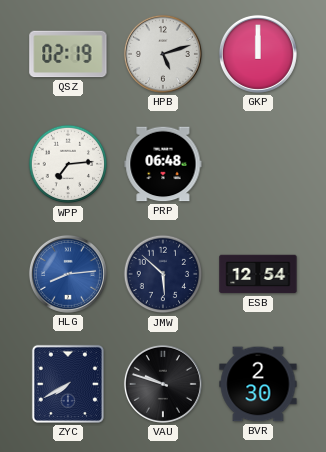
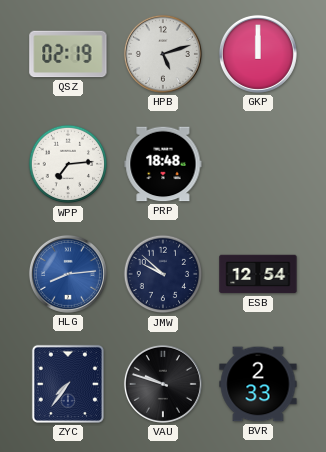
PRP: 06:48 -> 18:48
JMW: 5:52 -> 9:52
ZYC: 7:40 -> 7:36
BVR: 2:30 -> 2:33
